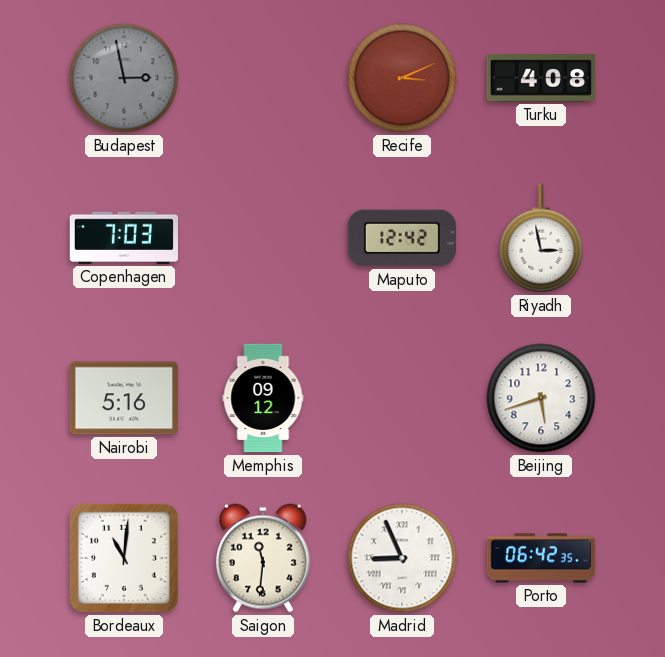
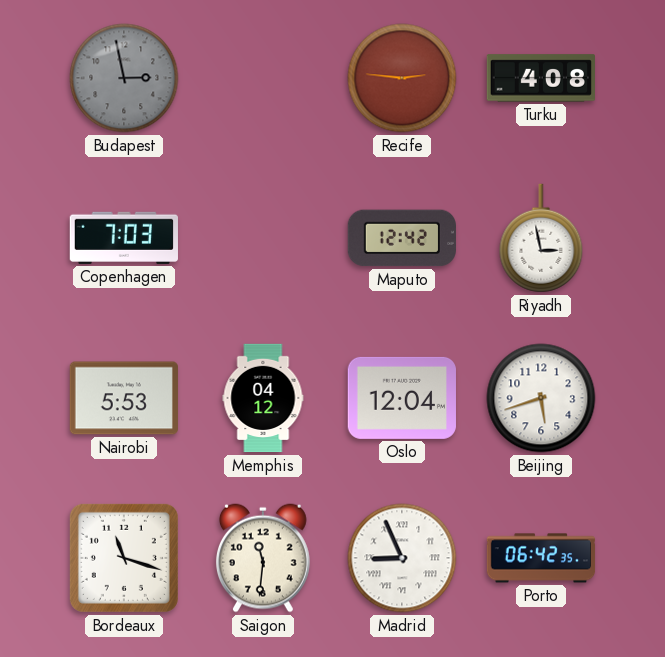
Recife: 3:11 -> 2:46
Nairobi: 5:16 -> 5:53
Memphis: 09:12 -> 04:12
Oslo: none -> 12:04
Bordeaux: 11:01 -> 11:18
